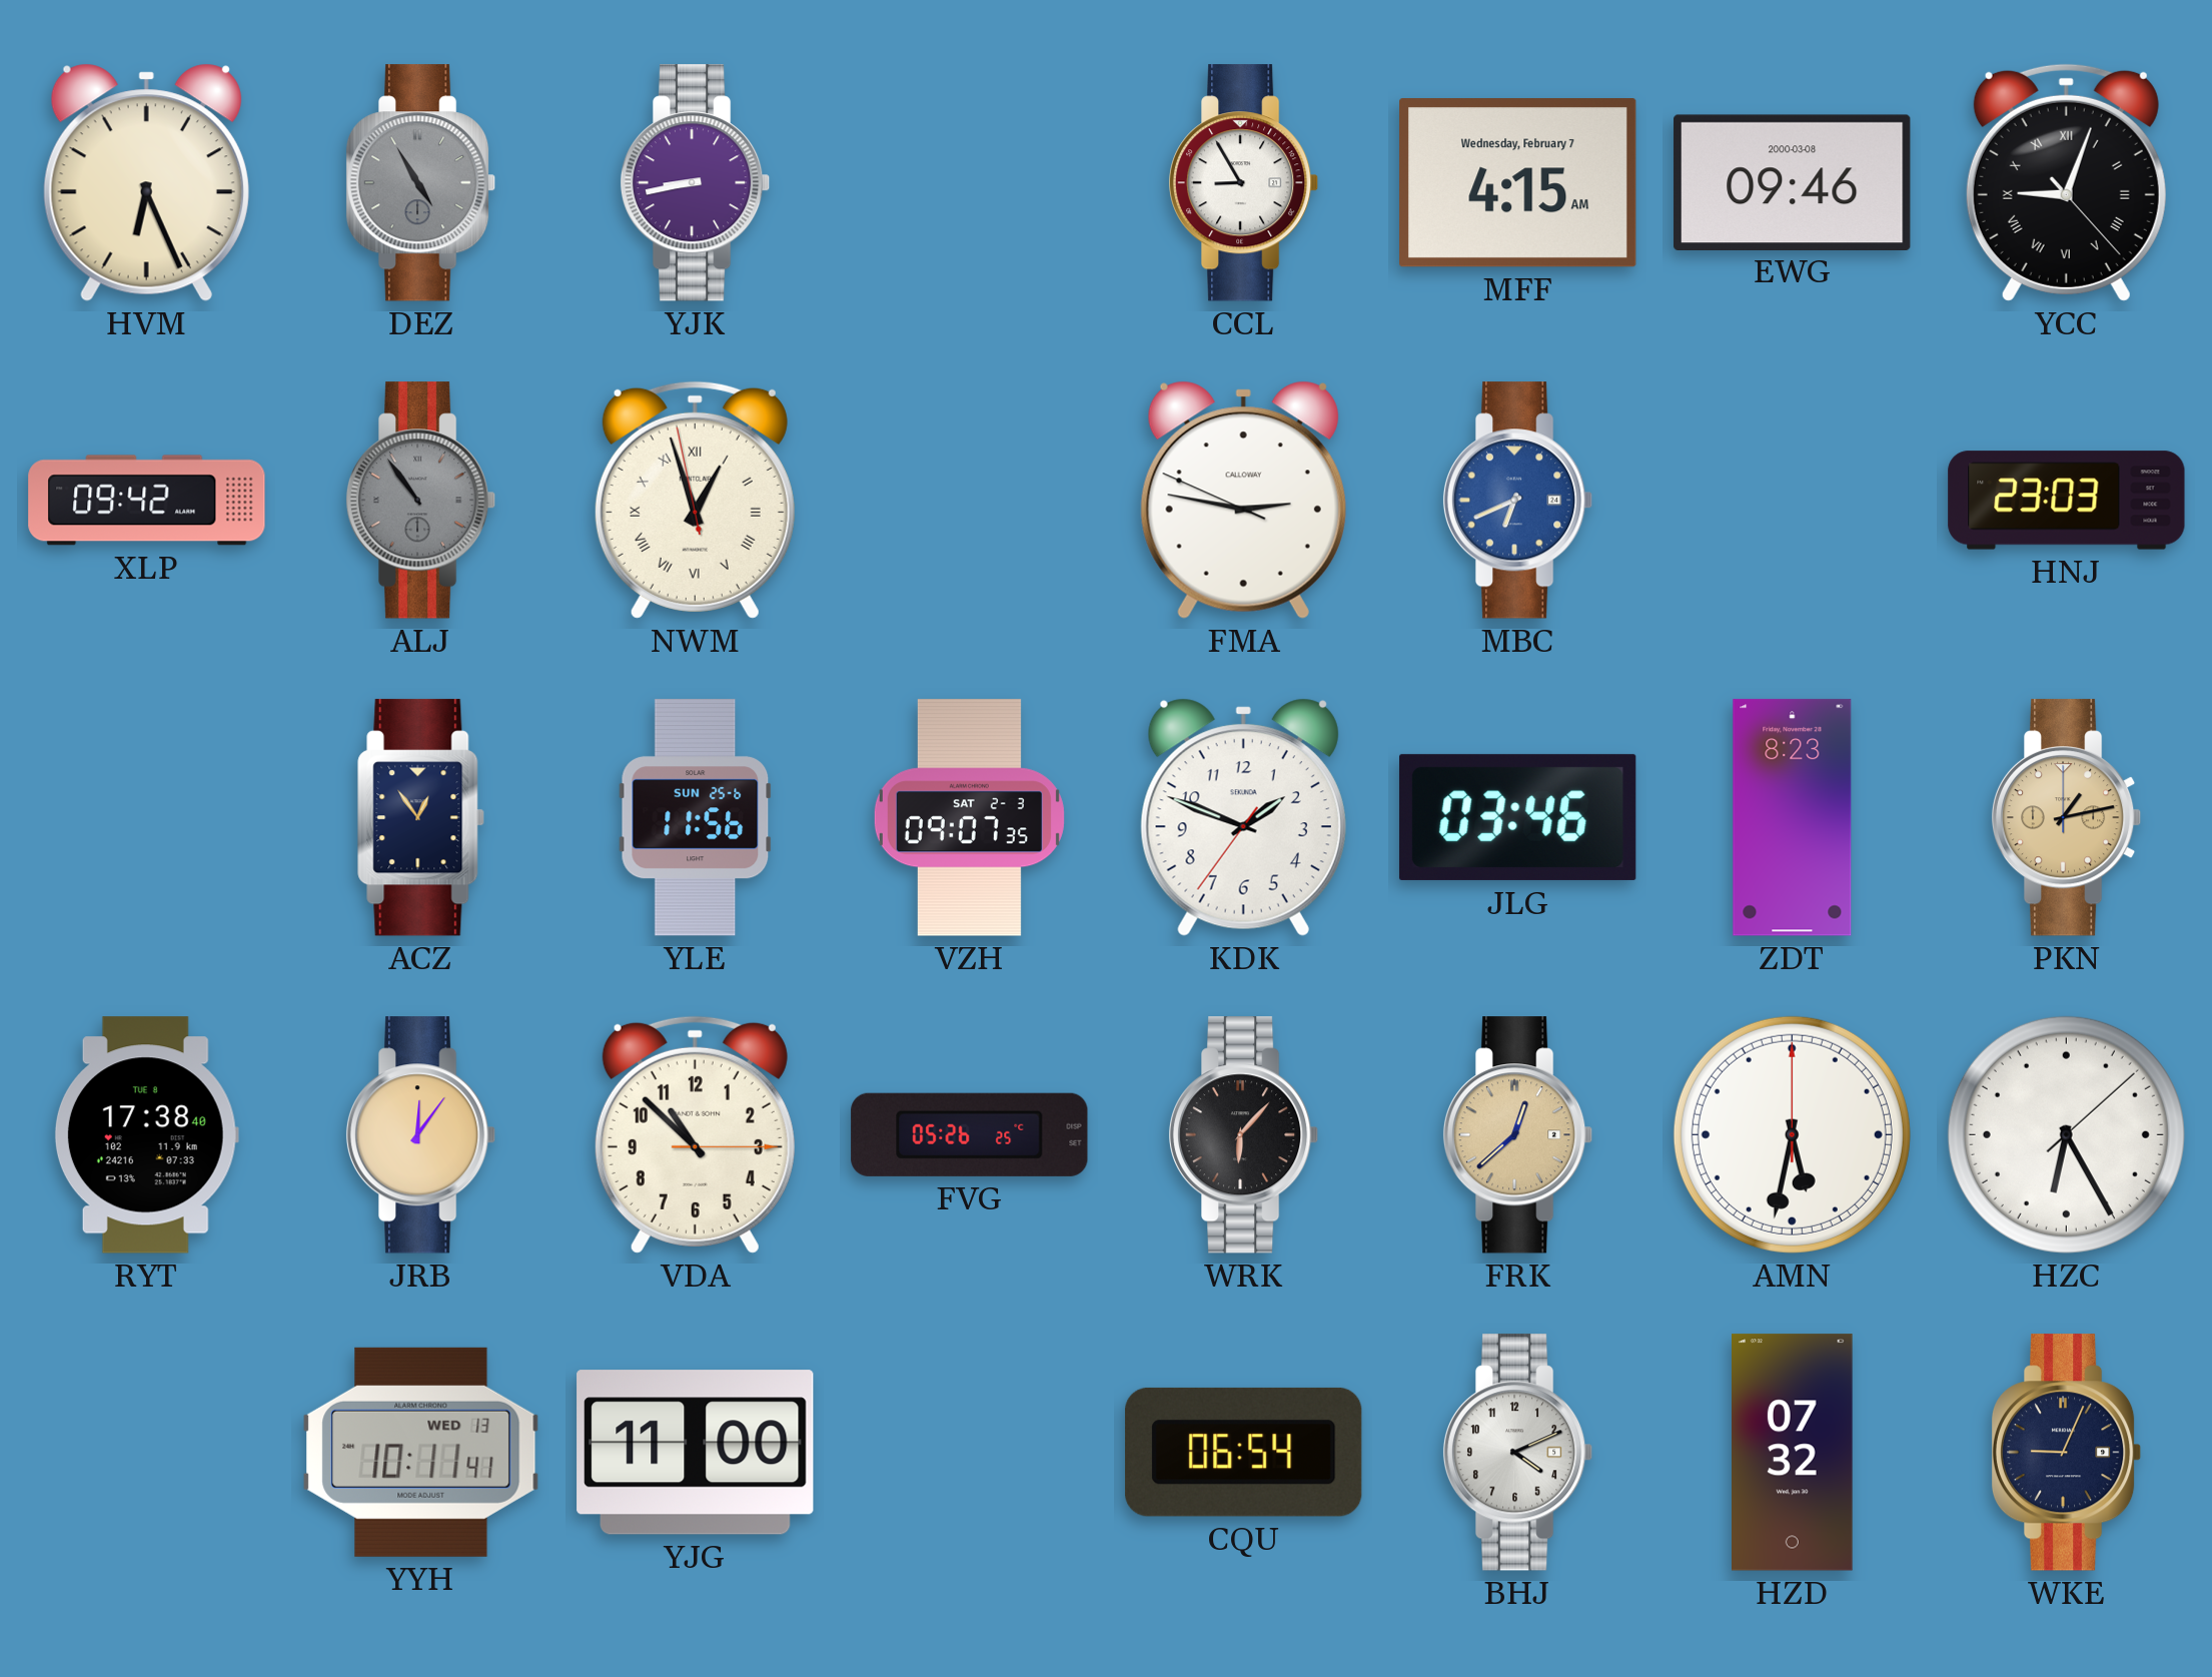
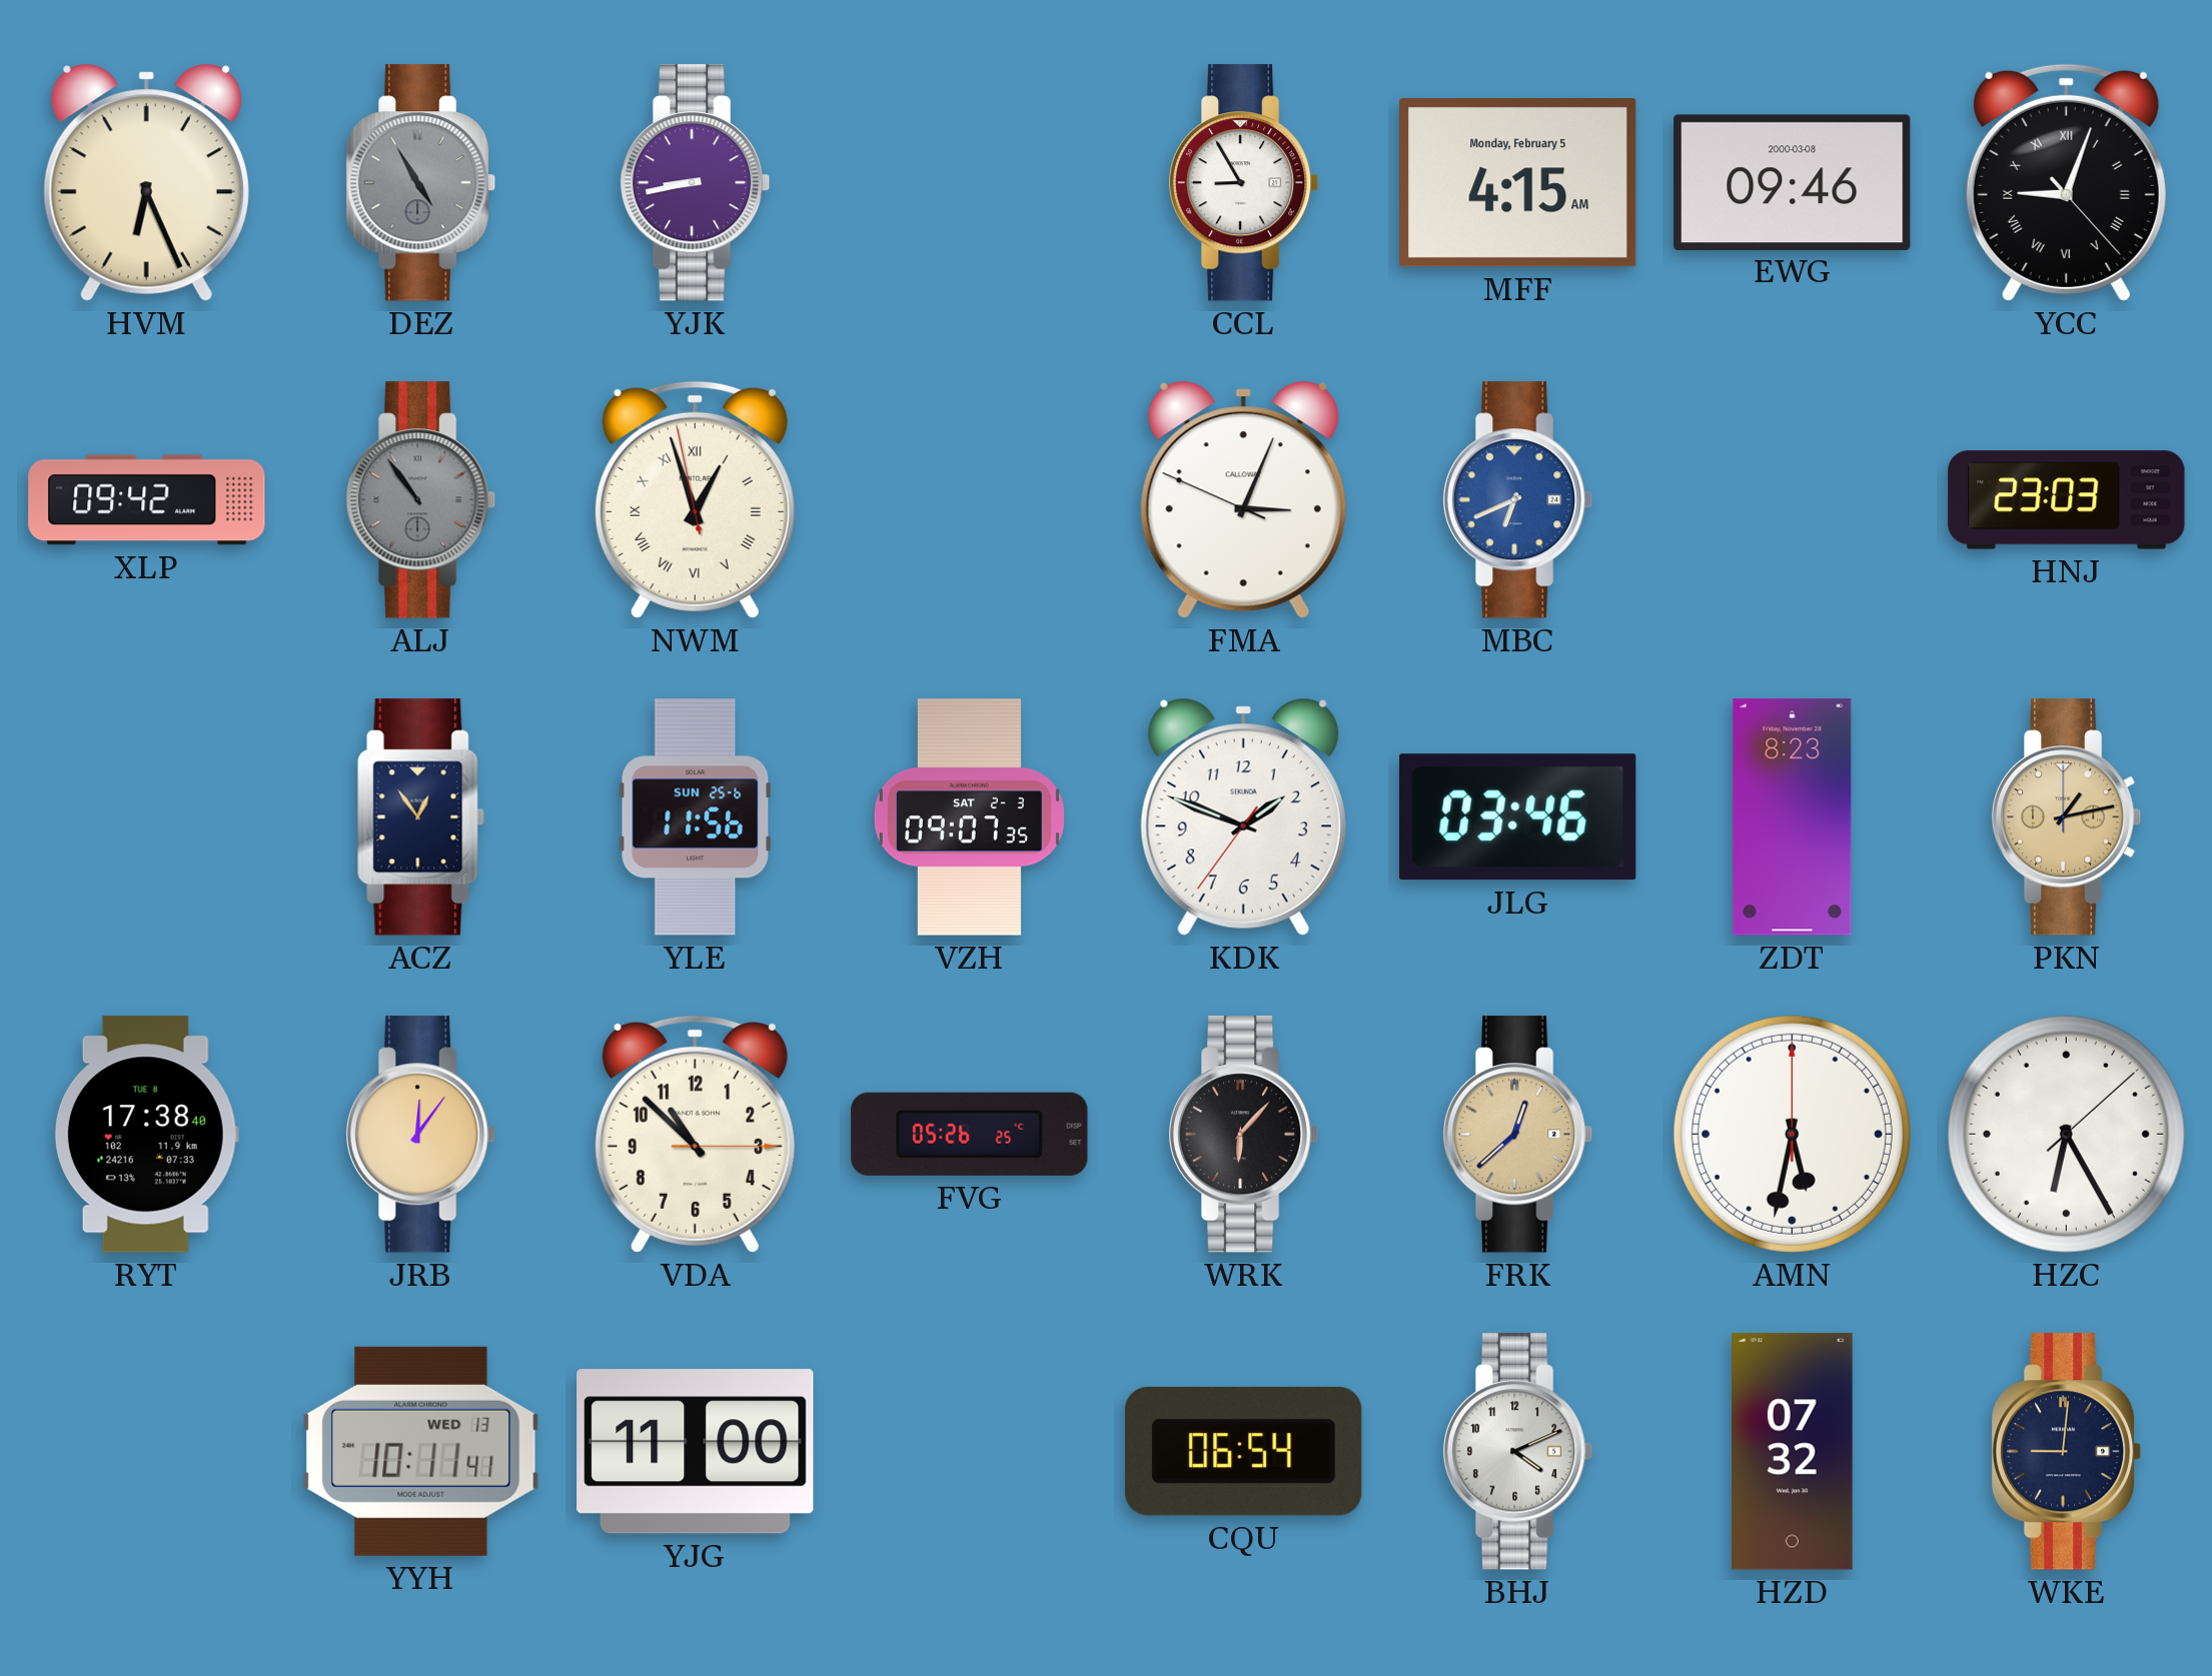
MFF date: Wednesday, February 7 -> Monday, February 5
FMA: 2:46 -> 3:03
WKE: 9:04 -> 9:01
